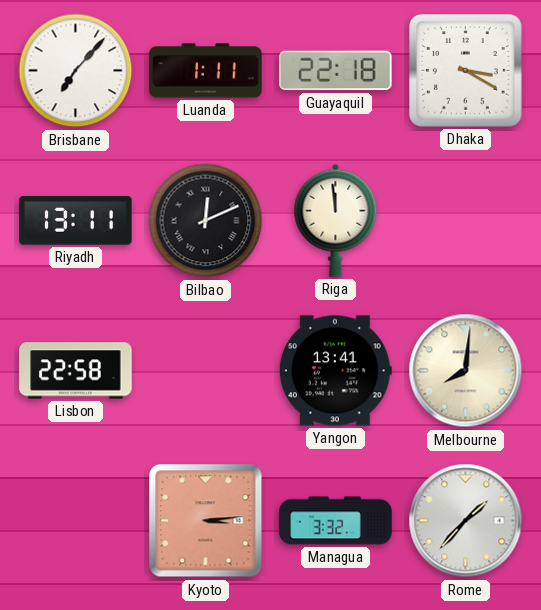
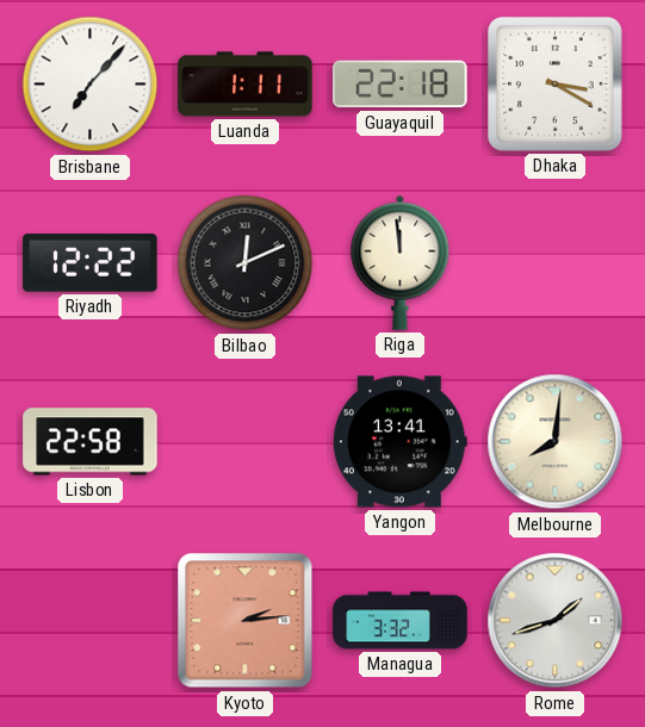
Riyadh: 13:11 -> 12:22
Kyoto: 3:14 -> 2:14
Rome: 1:37 -> 1:42
